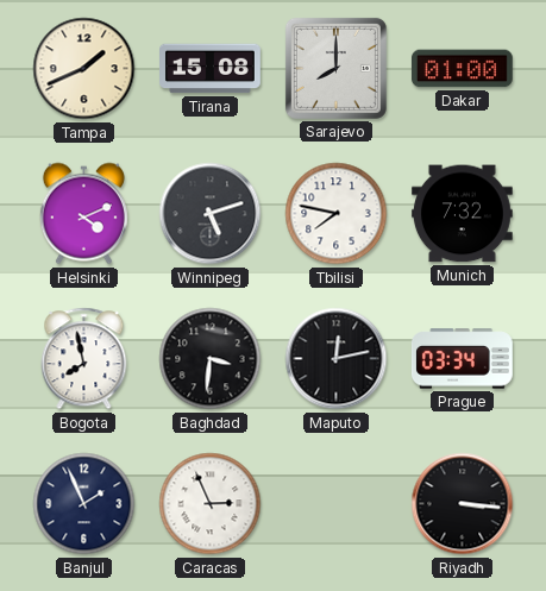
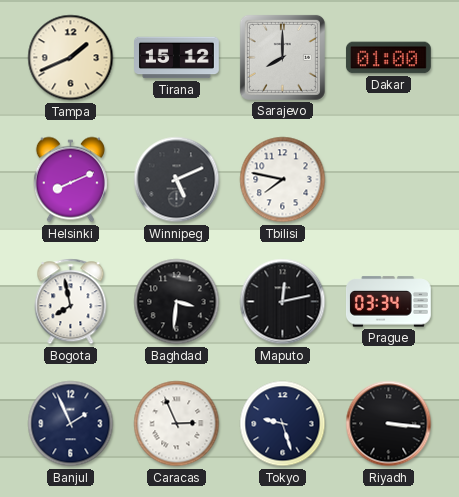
Tirana: 15:08 -> 15:12
Helsinki: 4:11 -> 8:11
Winnipeg: 5:12 -> 5:11
Munich: 7:32 -> none
Tokyo: none -> 9:27
